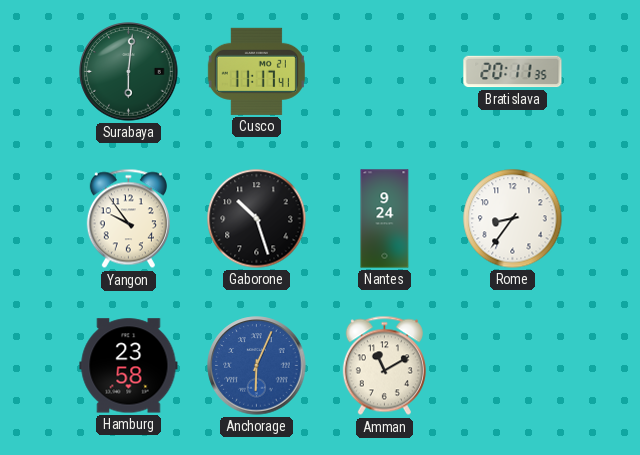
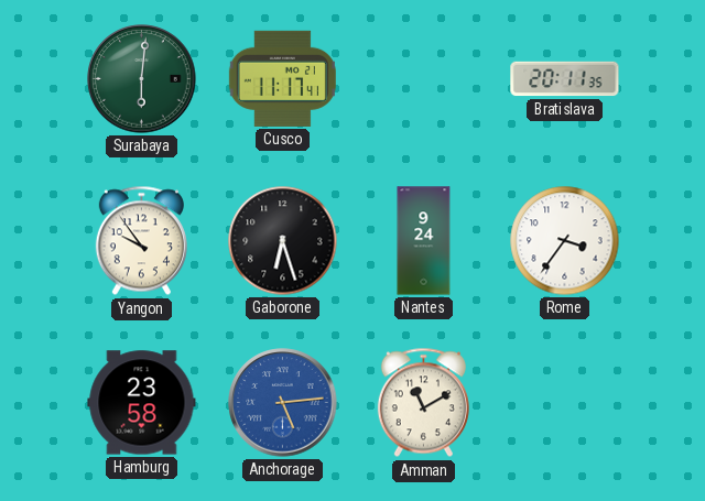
Gaborone: 10:27 -> 6:27
Rome: 8:36 -> 3:36
Anchorage: 6:04 -> 5:14
